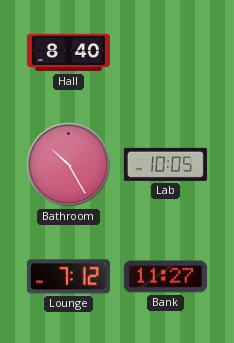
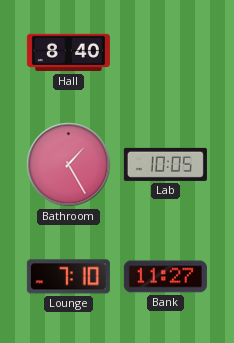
Bathroom: 10:25 -> 1:25
Lounge: 7:12 -> 7:10
